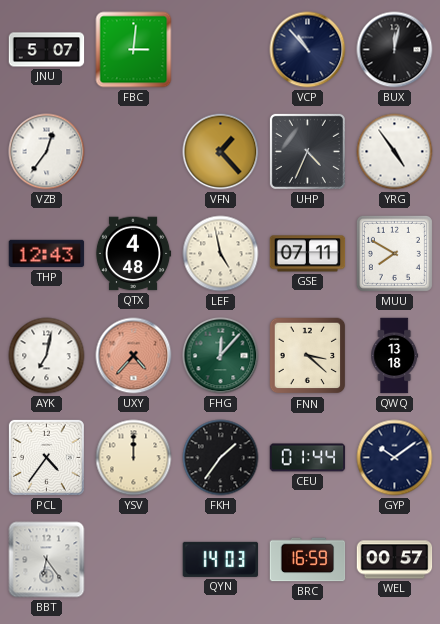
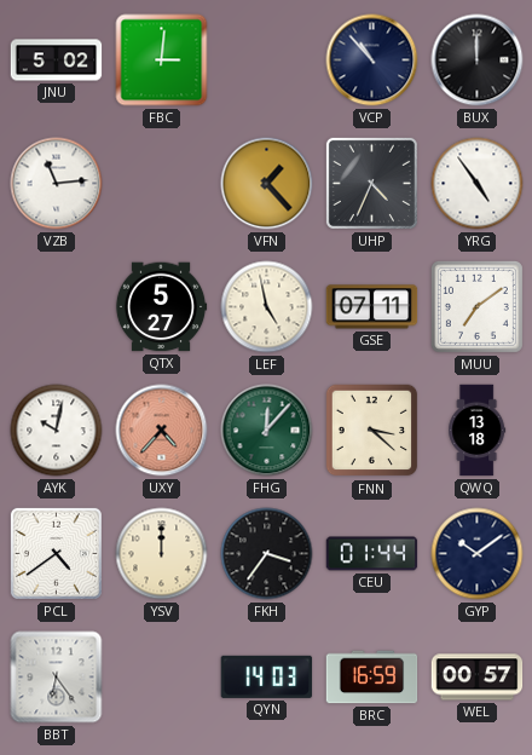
JNU: 5:07 -> 5:02
BUX: 12:02 -> 12:00
VZB: 12:36 -> 11:14
THP: 12:43 -> none
QTX: 4:48 -> 5:27
MUU: 7:50 -> 7:09
AYK: 7:02 -> 10:02
PCL: 4:36 -> 4:39
FKH: 1:36 -> 3:36
